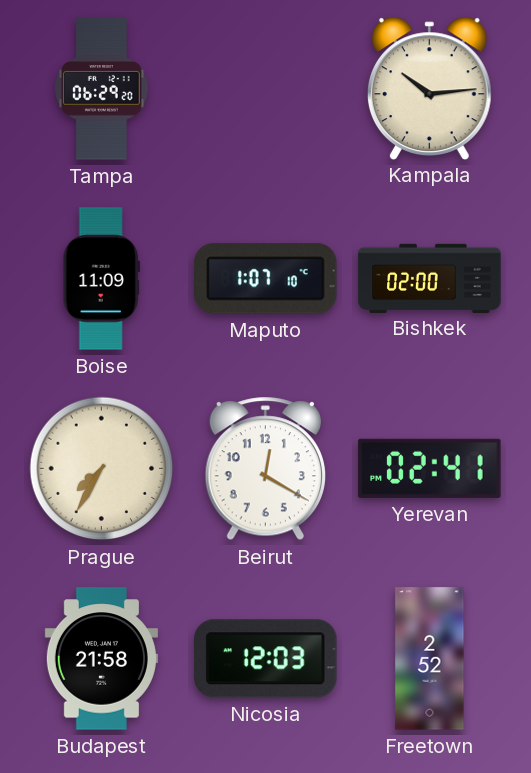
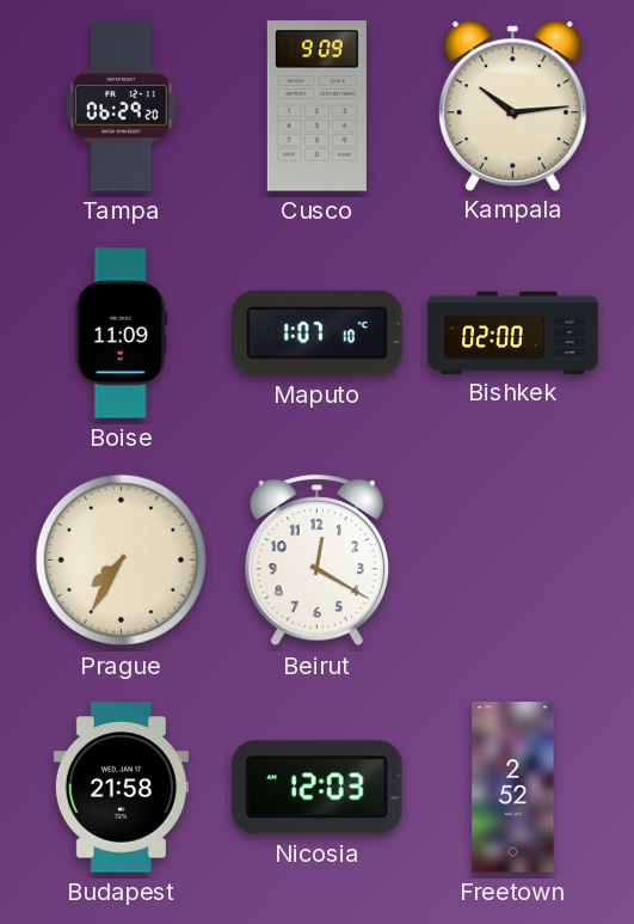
Cusco: none -> 9:09
Yerevan: 02:41 -> none
